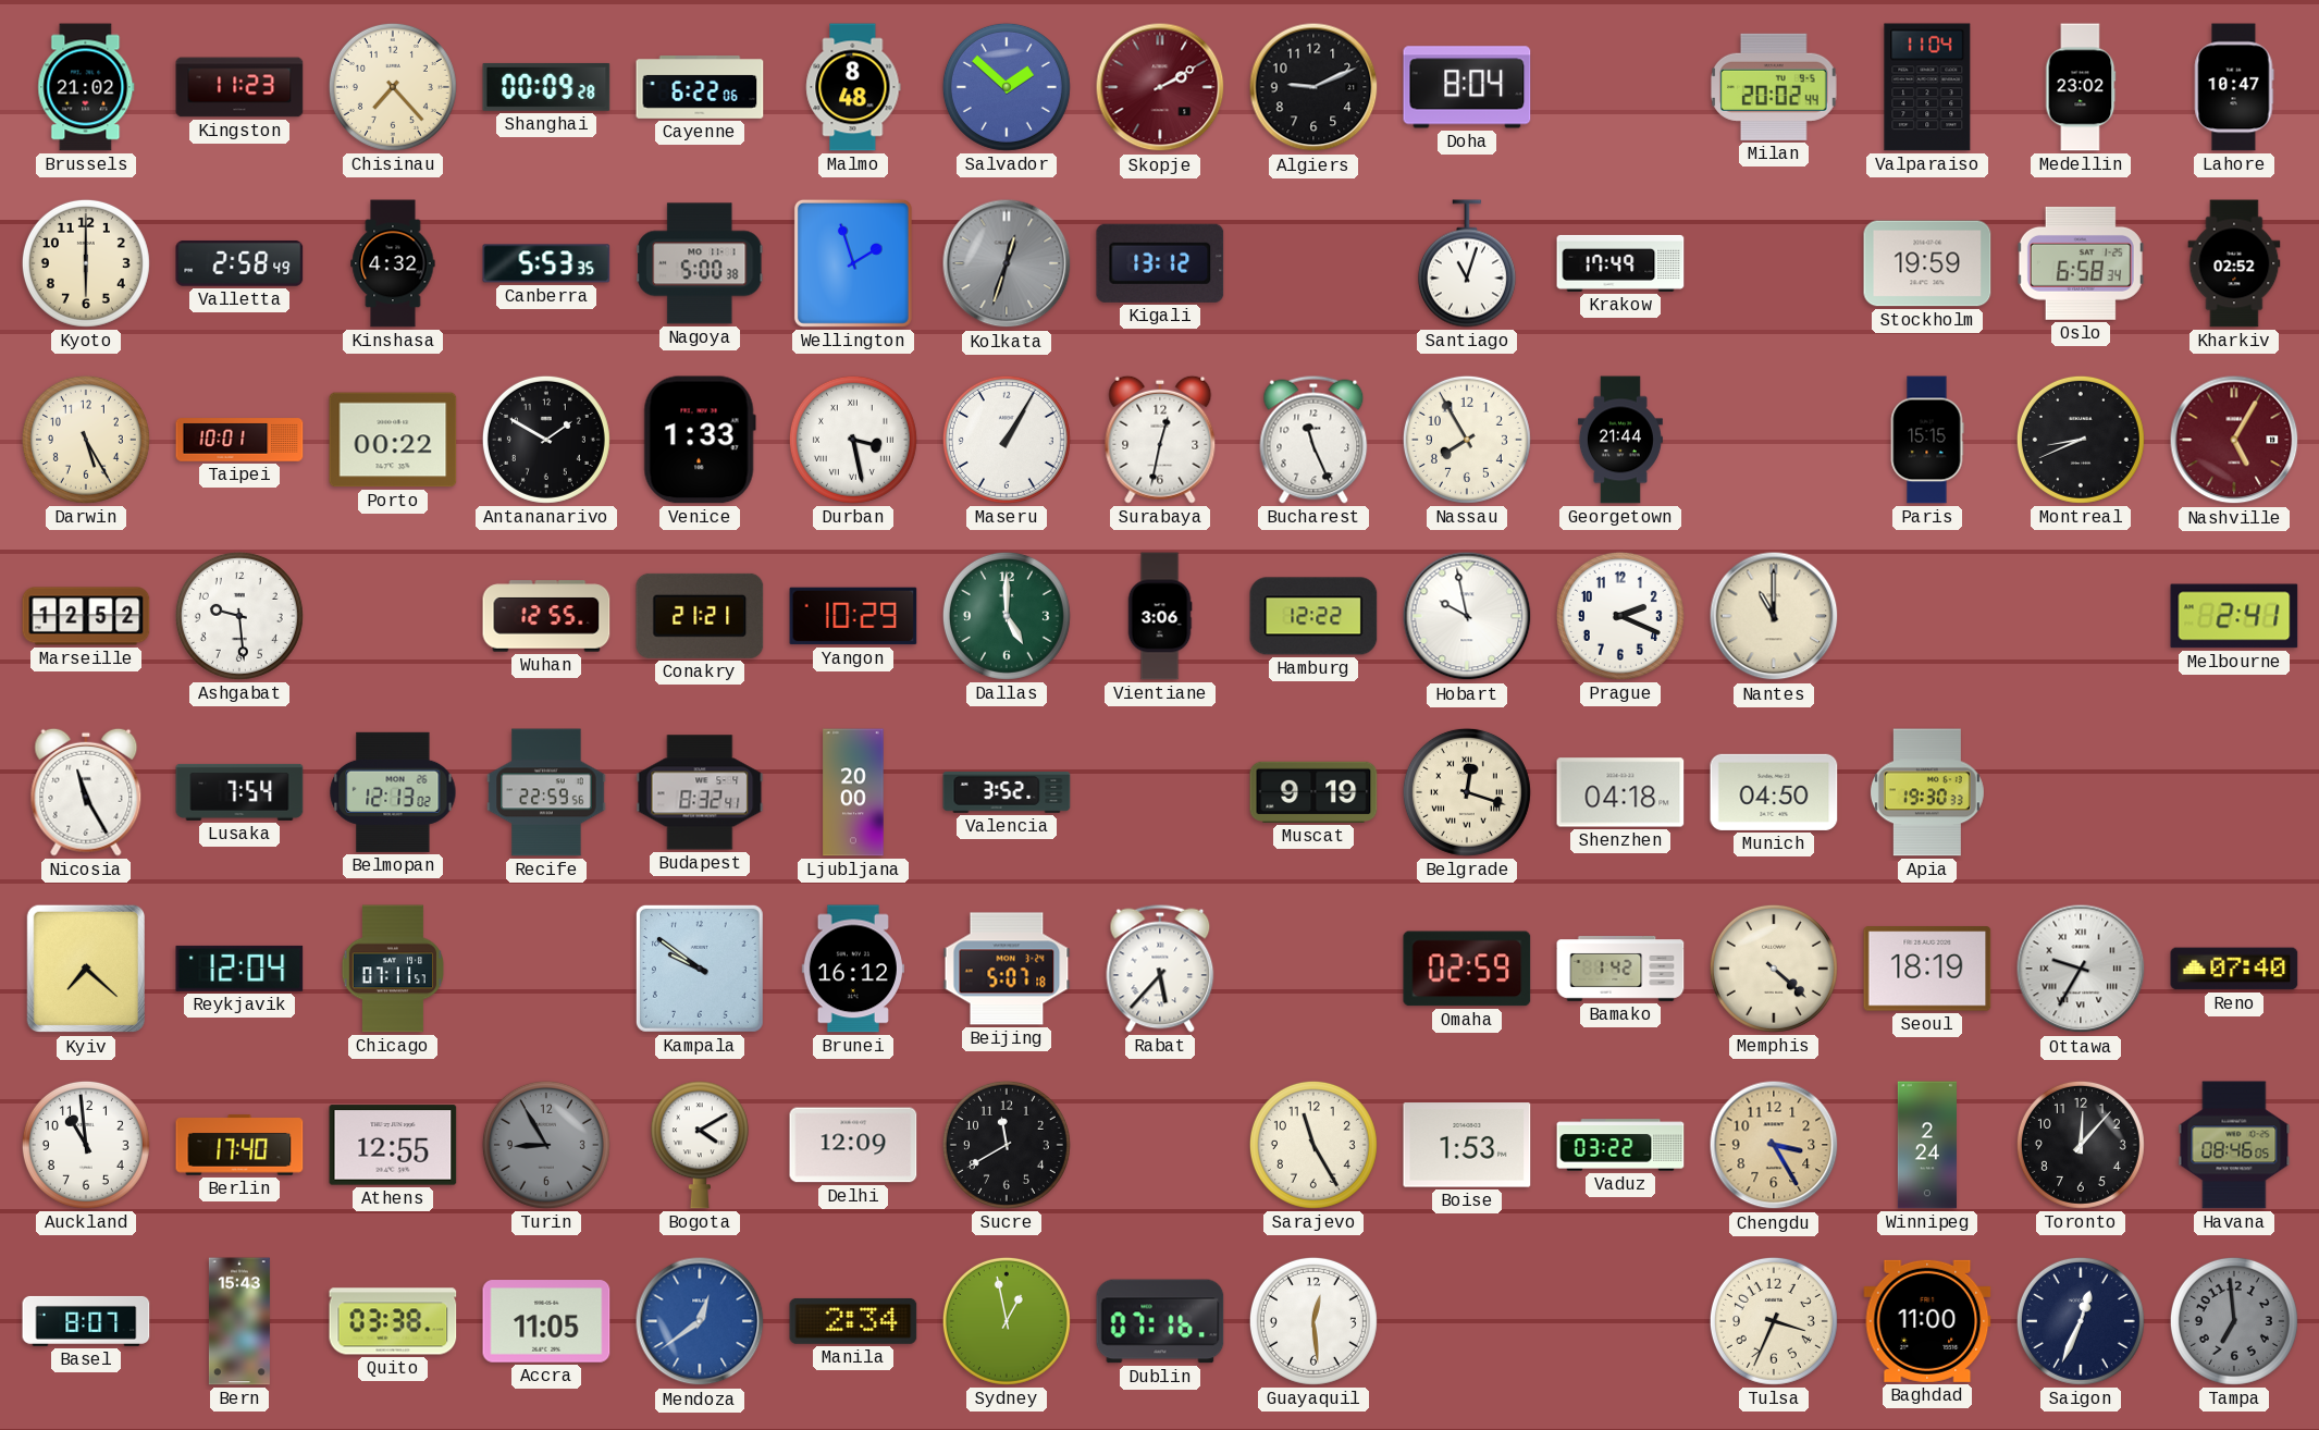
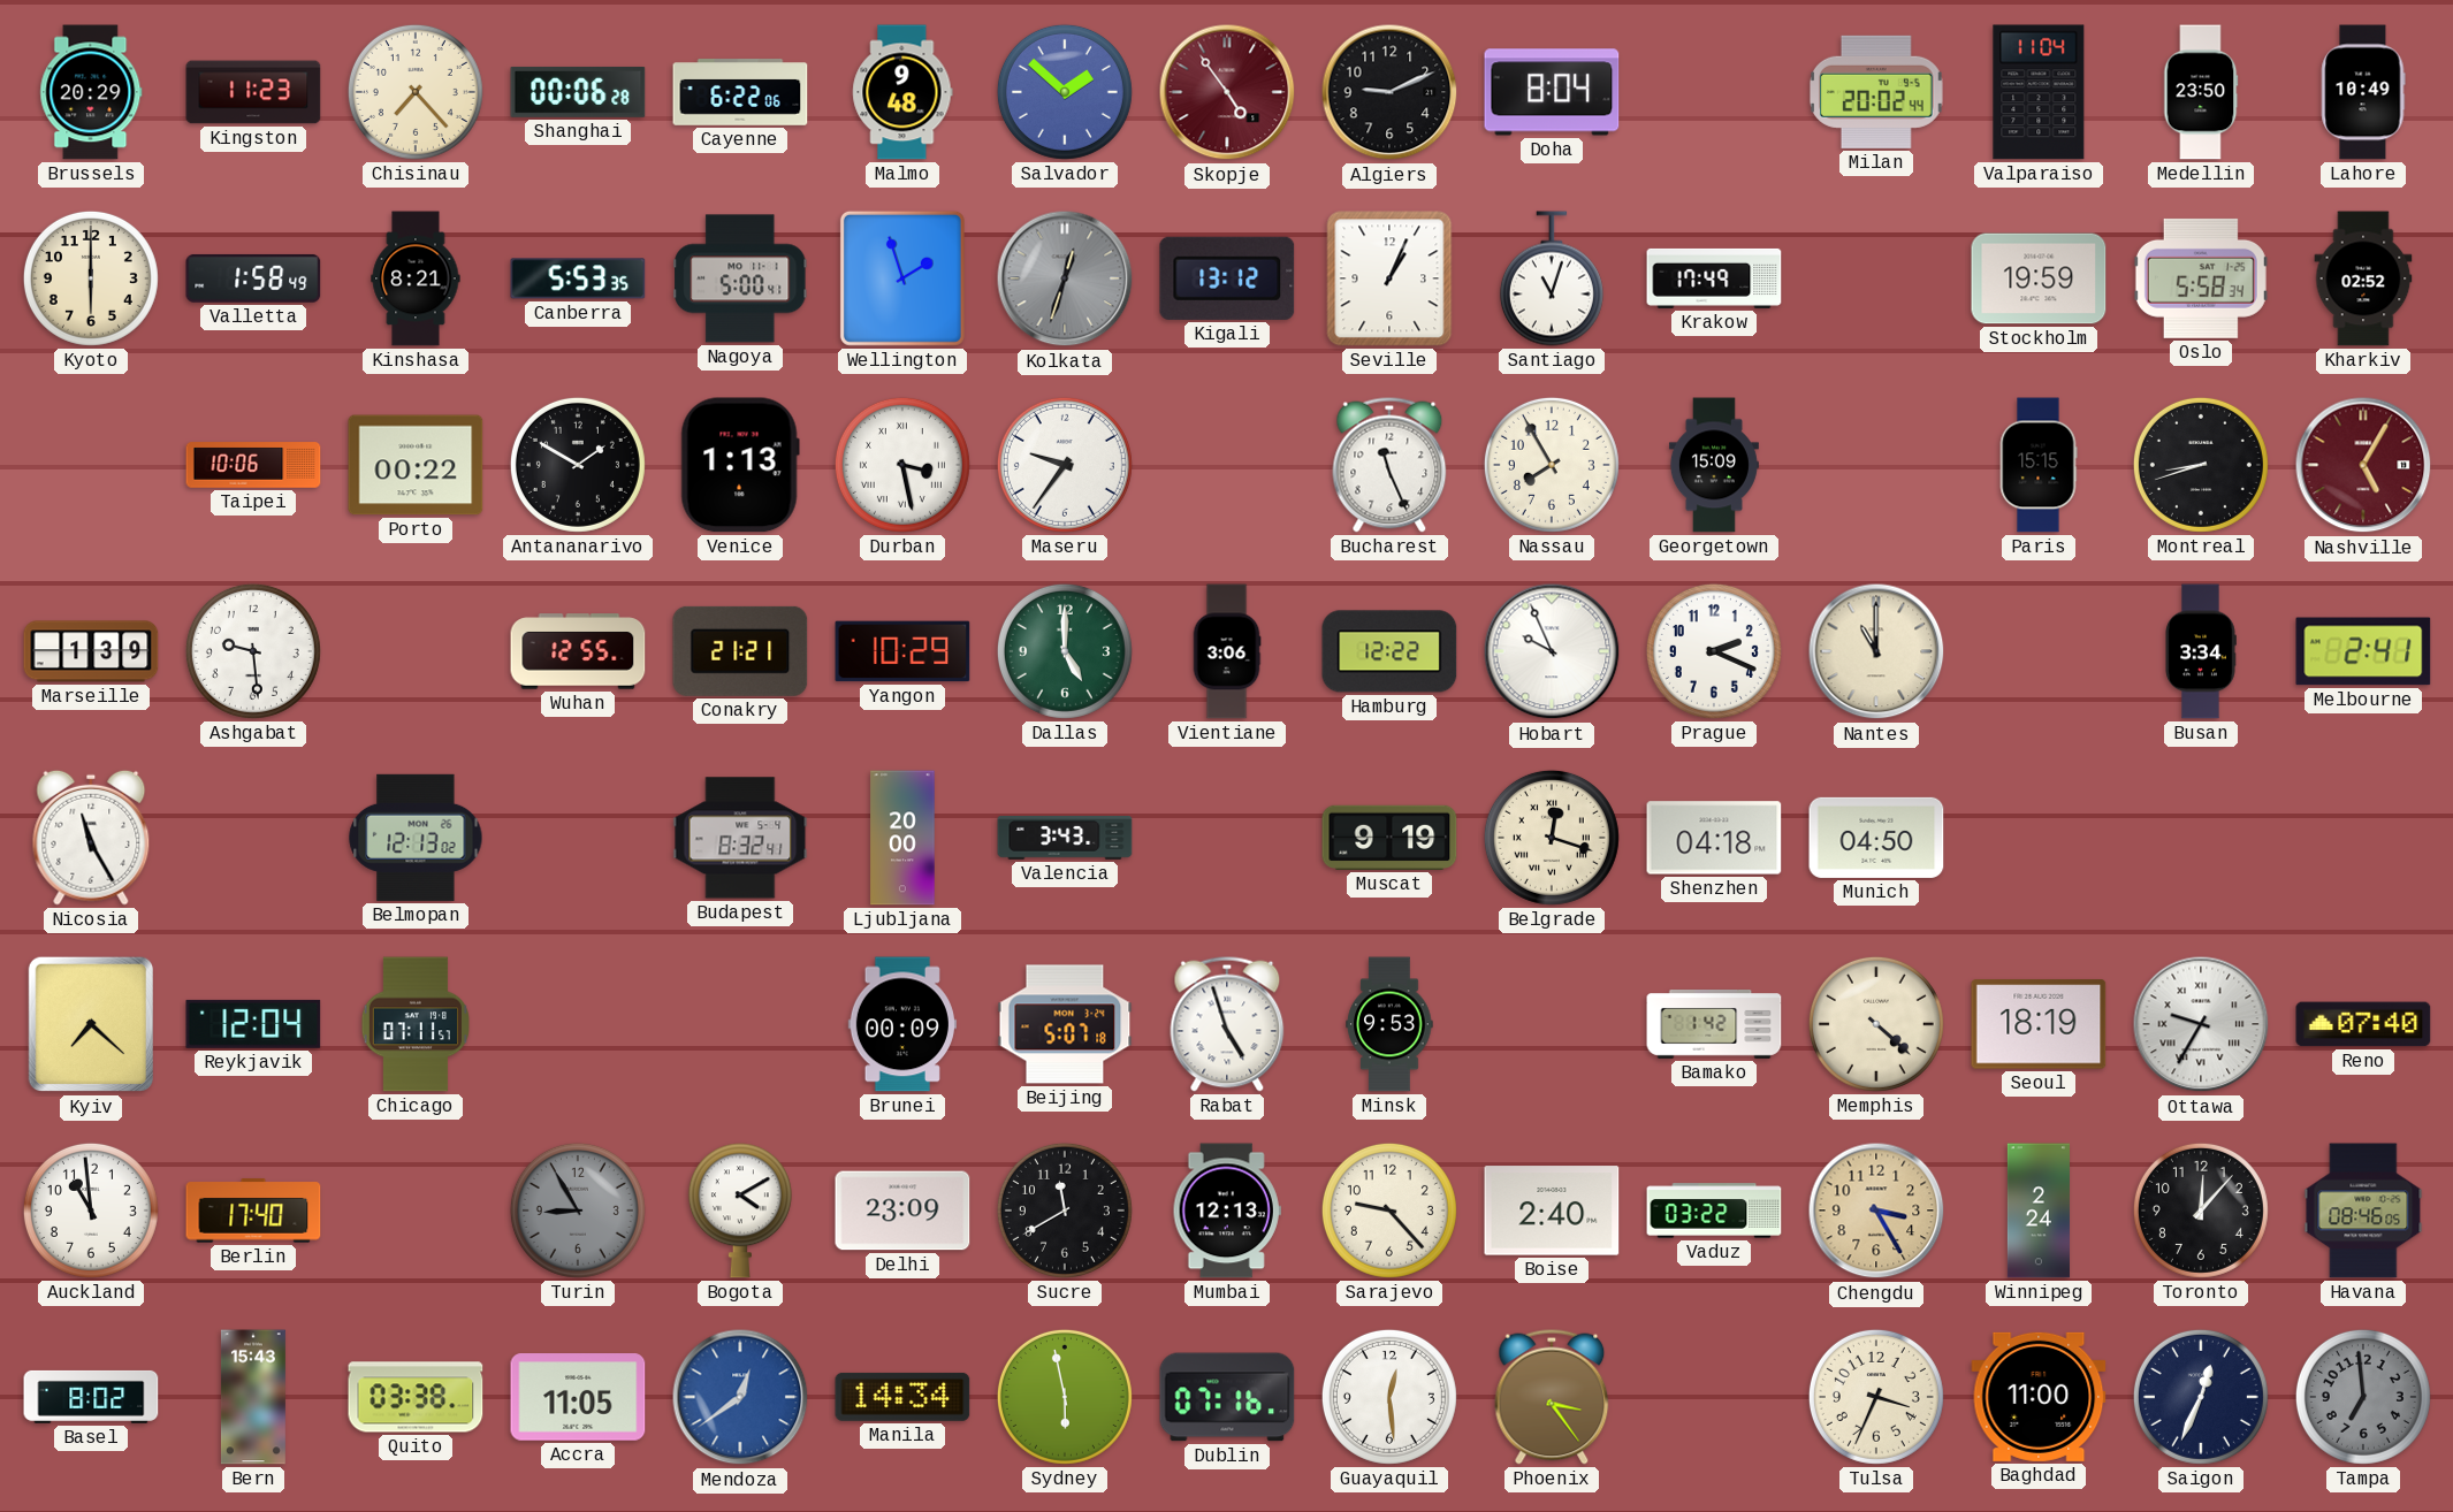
Brussels: 21:02 -> 20:29
Shanghai: 00:09 -> 00:06
Malmo: 8:48 -> 9:48
Skopje: 2:10 -> 4:54
Medellin: 23:02 -> 23:50
Lahore: 10:47 -> 10:49
Valletta: 2:58 -> 1:58
Kinshasa: 4:32 -> 8:21
Nagoya: 5:00:38 -> 5:00:41
Seville: none -> 1:04
Oslo: 6:58 -> 5:58
Darwin: 5:25 -> none
Taipei: 10:01 -> 10:06
Venice: 1:33 -> 1:13
Maseru: 1:05 -> 9:36
Surabaya: 12:32 -> none
Georgetown: 21:44 -> 15:09
Montreal: 8:41 -> 8:42
Marseille: 12:52 -> 1:39
Hobart: 9:58 -> 9:56
Busan: none -> 3:34
Lusaka: 7:54 -> none
Recife: 22:59 -> none
Valencia: 3:52 -> 3:43
Apia: 19:30 -> none
Kampala: 9:51 -> none
Brunei: 16:12 -> 00:09
Rabat: 5:37 -> 4:57
Minsk: none -> 9:53
Omaha: 02:59 -> none
Athens: 12:55 -> none
Delhi: 12:09 -> 23:09
Mumbai: none -> 12:13
Sarajevo: 11:25 -> 9:23
Boise: 1:53 -> 2:40
Basel: 8:07 -> 8:02
Manila: 2:34 -> 14:34
Sydney: 12:58 -> 5:58
Phoenix: none -> 3:24
